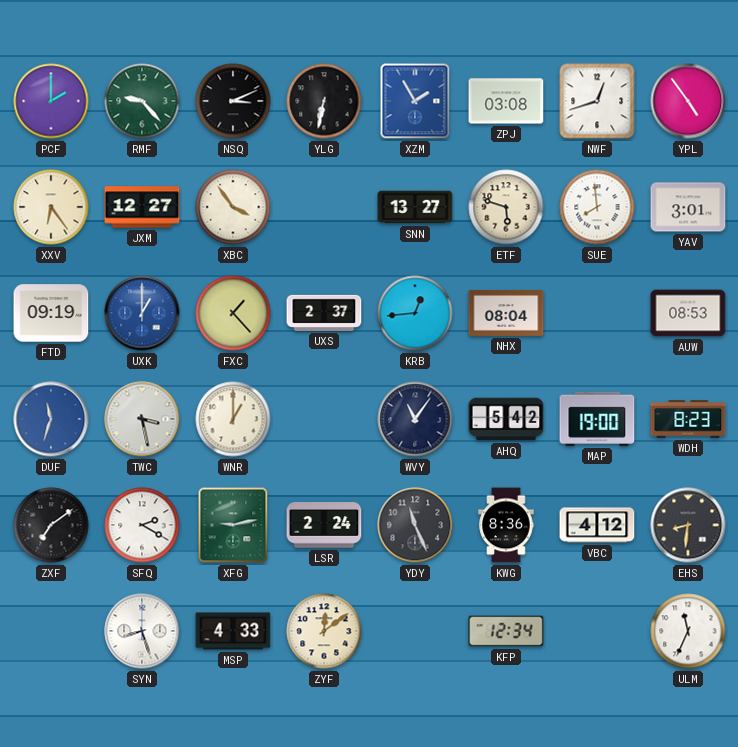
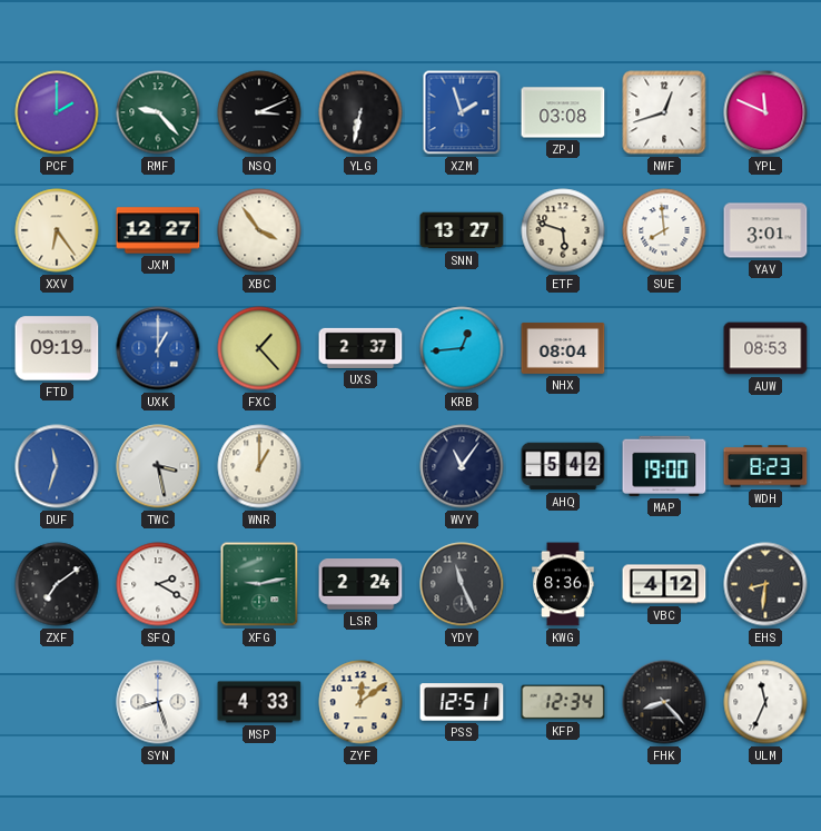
XZM: 1:55 -> 1:57
YPL: 4:54 -> 11:49
PSS: none -> 12:51
FHK: none -> 8:23
